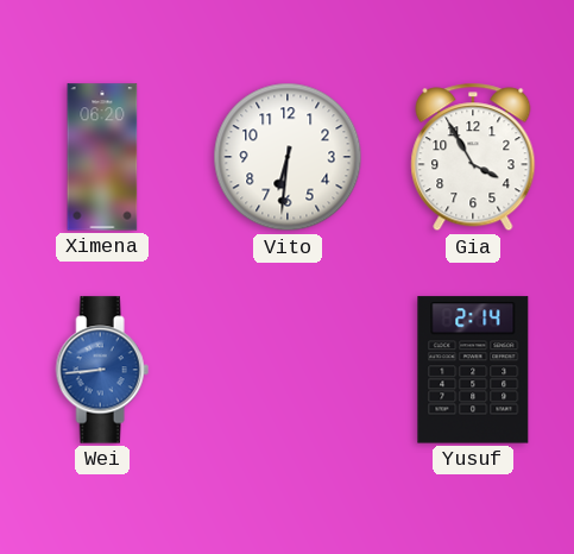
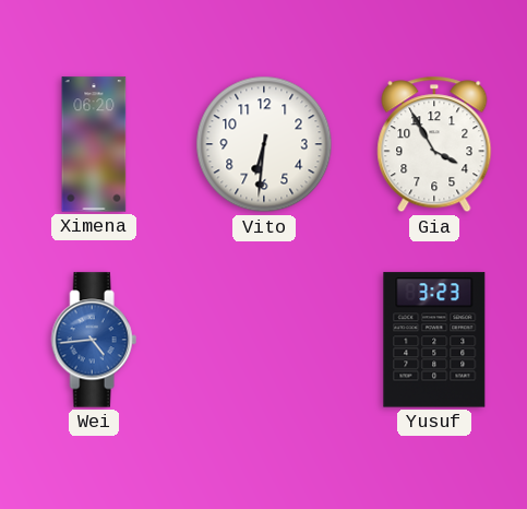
Wei: 8:44 -> 4:44
Yusuf: 2:14 -> 3:23
